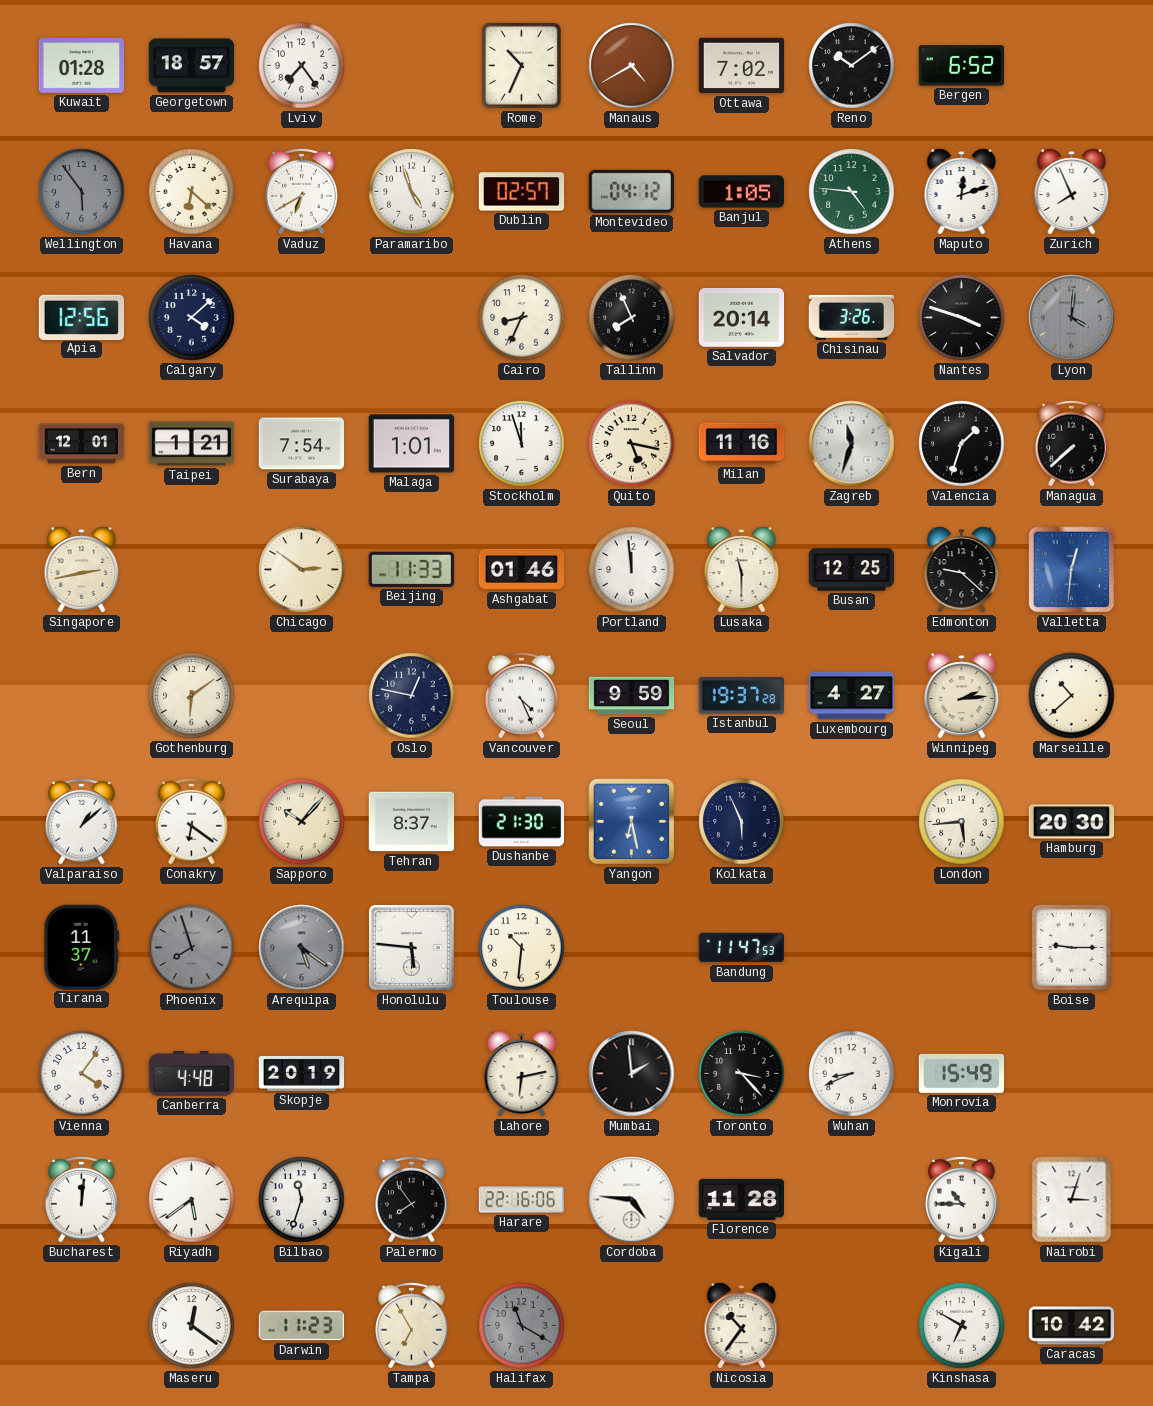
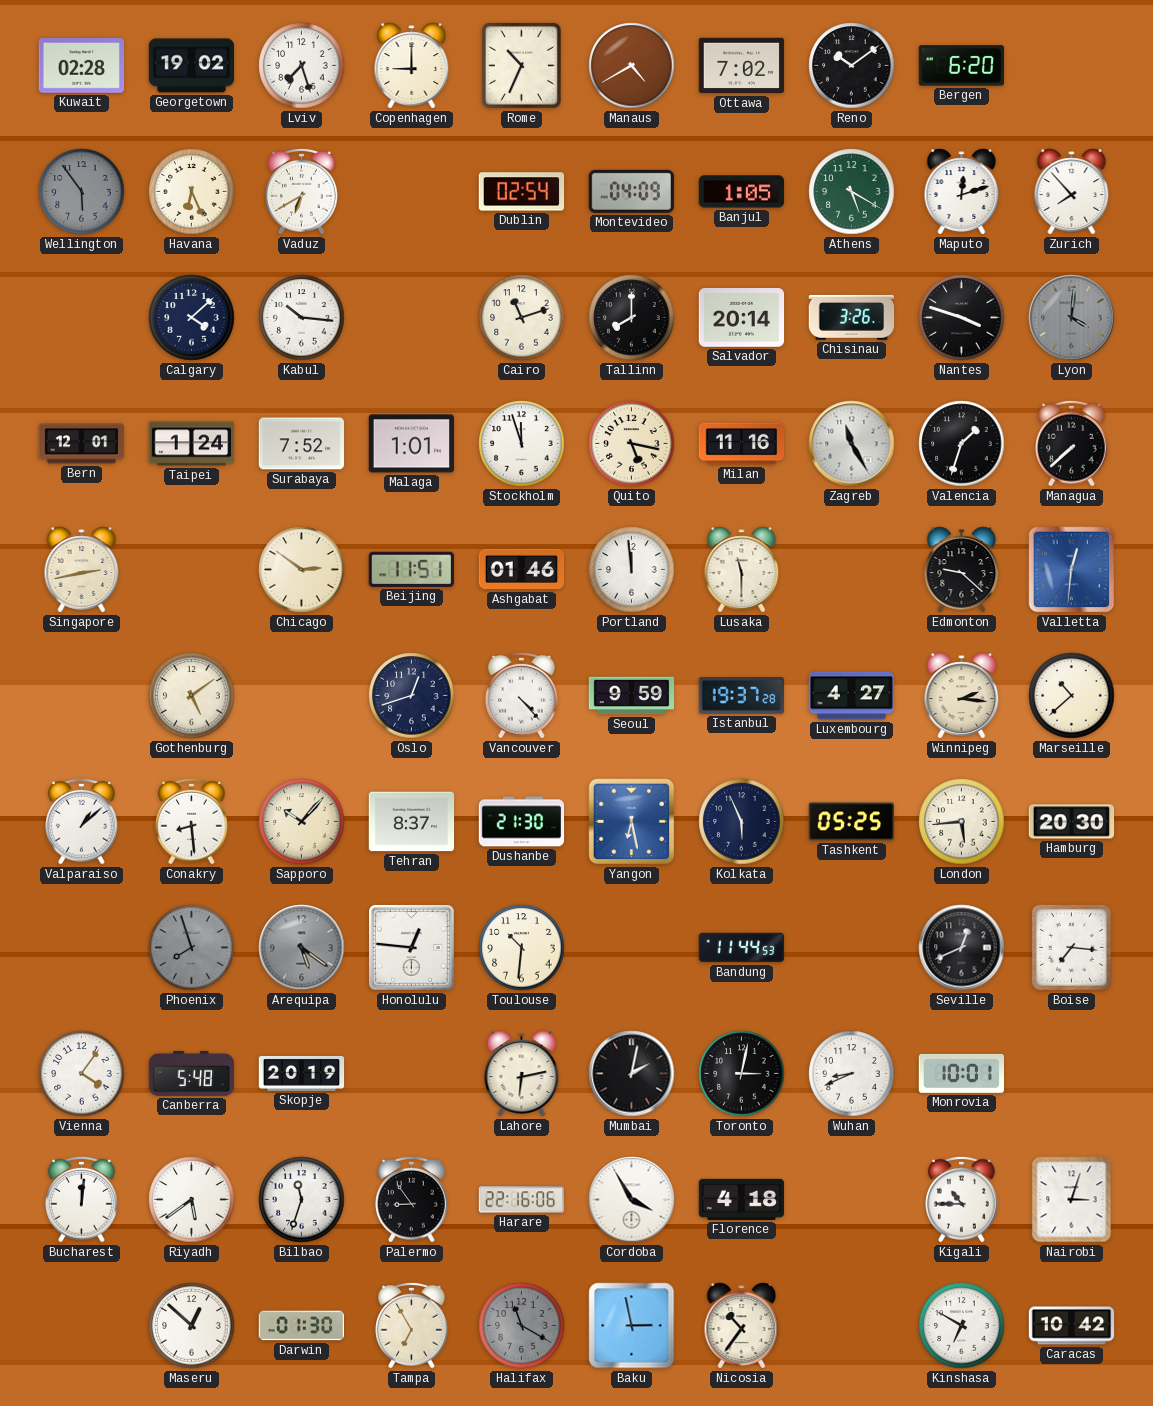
Kuwait: 01:28 -> 02:28
Georgetown: 18:57 -> 19:02
Lviv: 7:24 -> 7:27
Copenhagen: none -> 9:00
Bergen: 6:52 -> 6:20
Havana: 6:22 -> 6:26
Paramaribo: 4:57 -> none
Dublin: 02:57 -> 02:54
Montevideo: 04:12 -> 04:09
Athens: 4:46 -> 5:20
Zurich: 7:56 -> 7:53
Apia: 12:56 -> none
Kabul: none -> 10:16
Cairo: 8:34 -> 11:12
Tallinn: 7:56 -> 8:00
Taipei: 1:21 -> 1:24
Surabaya: 7:54 -> 7:52
Zagreb: 11:33 -> 11:25
Beijing: 11:33 -> 11:51
Busan: 12:25 -> none
Gothenburg: 6:09 -> 5:09
Oslo: 12:47 -> 12:42
Vancouver: 4:26 -> 4:23
Winnipeg: 2:14 -> 2:16
Conakry: 6:21 -> 8:29
Tashkent: none -> 05:25
Tirana: 11:37 -> none
Honolulu: 5:46 -> 12:46
Bandung: 11:47 -> 11:44
Seville: none -> 12:41
Boise: 9:15 -> 7:16
Canberra: 4:48 -> 5:48
Mumbai: 1:59 -> 2:02
Toronto: 3:23 -> 3:02
Monrovia: 15:49 -> 10:01
Palermo: 7:54 -> 8:54
Cordoba: 4:46 -> 3:55
Florence: 11:28 -> 4:18
Maseru: 12:21 -> 12:52
Darwin: 11:23 -> 01:30
Baku: none -> 2:58
